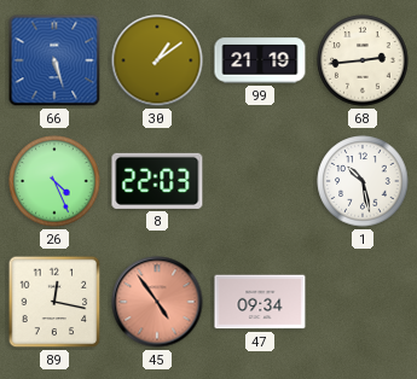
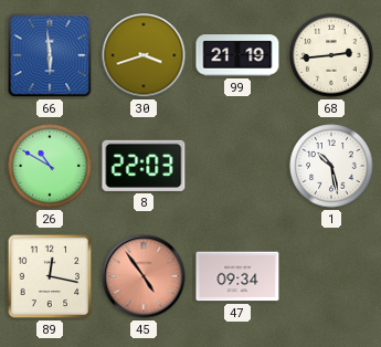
66: 5:27 -> 5:59
30: 1:09 -> 3:42
26: 4:26 -> 10:50
